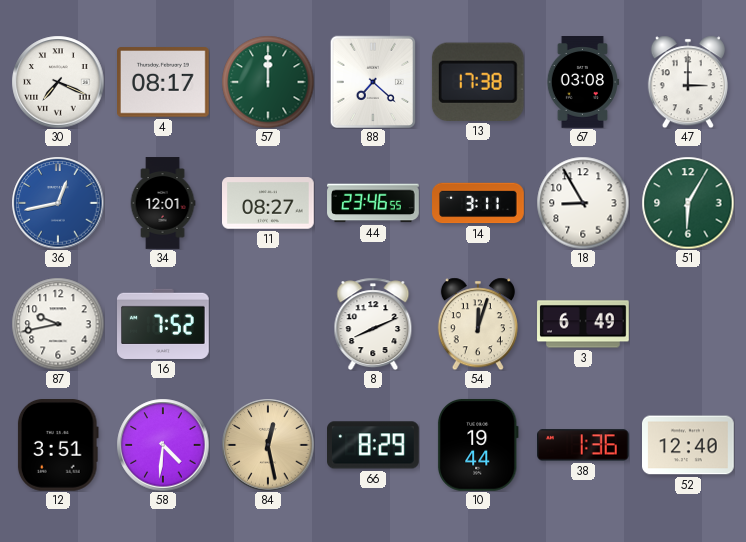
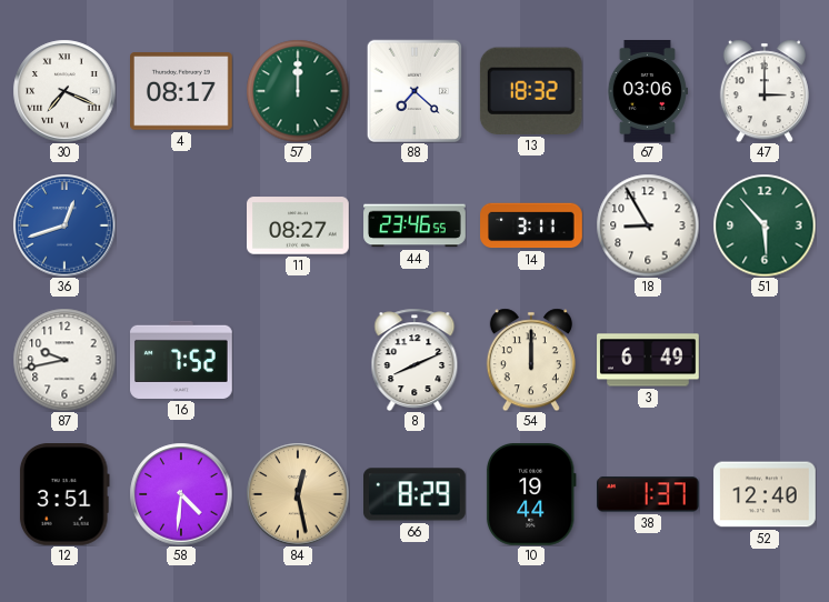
13: 17:38 -> 18:32
67: 03:08 -> 03:06
36: 12:43 -> 12:42
34: 12:01 -> none
51: 6:05 -> 5:53
54: 12:03 -> 12:00
38: 1:36 -> 1:37
